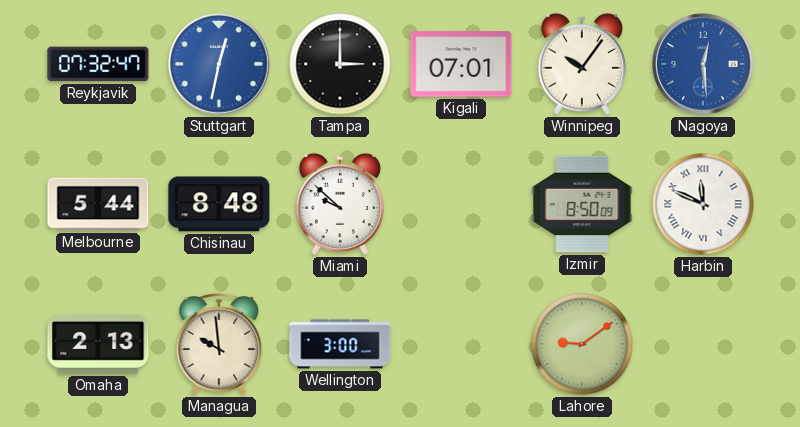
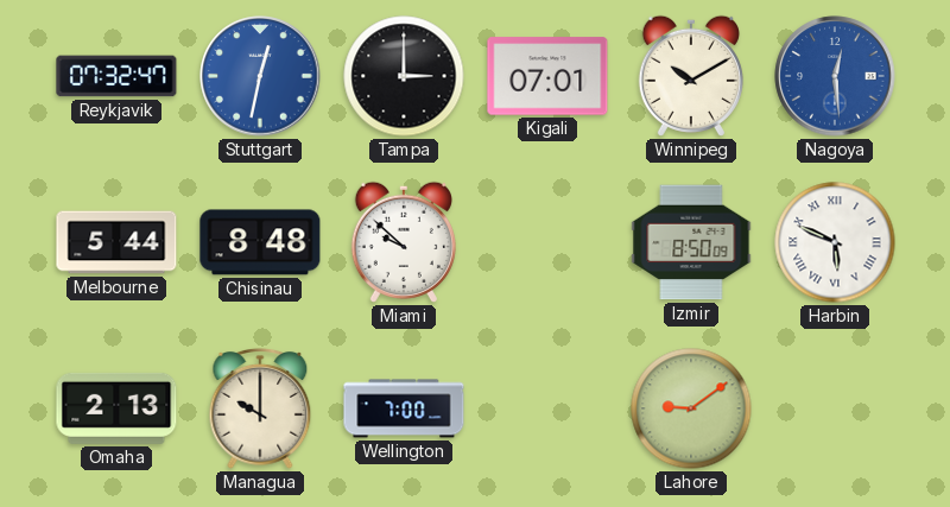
Winnipeg: 10:06 -> 10:10
Harbin: 11:49 -> 5:49
Managua: 9:59 -> 10:00
Wellington: 3:00 -> 7:00
